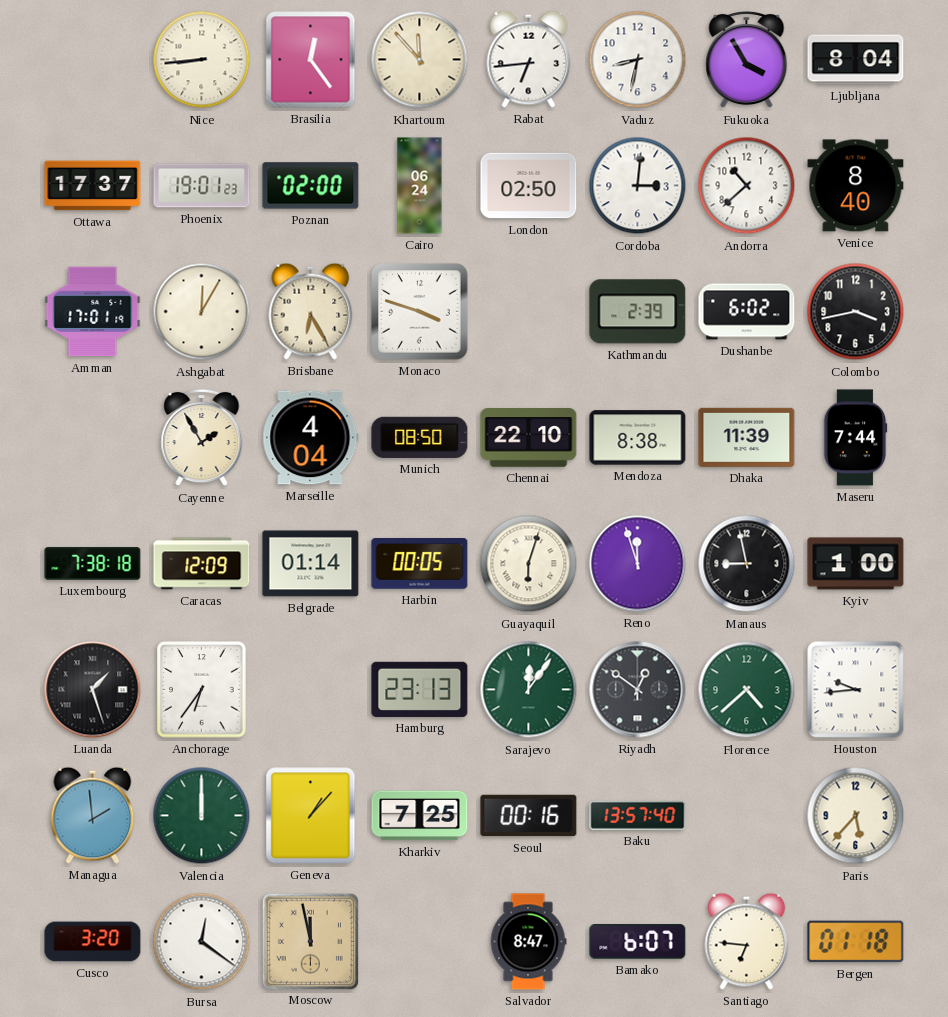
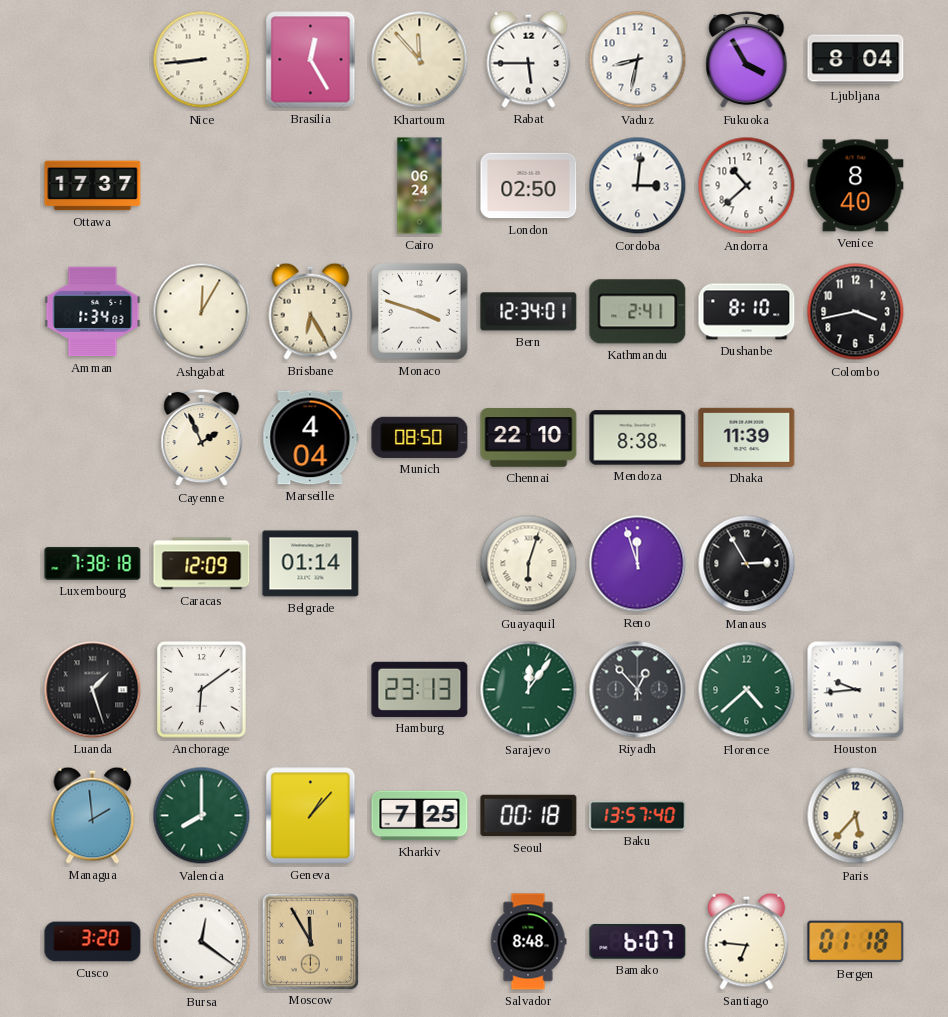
Brasilia: 12:24 -> 12:25
Rabat: 6:44 -> 5:45
Phoenix: 19:01 -> none
Poznan: 02:00 -> none
Amman: 17:01 -> 1:34
Bern: none -> 12:34
Kathmandu: 2:39 -> 2:41
Dushanbe: 6:02 -> 8:10
Cayenne: 1:55 -> 1:56
Maseru: 7:44 -> none
Harbin: 00:05 -> none
Manaus: 8:58 -> 2:55
Kyiv: 1:00 -> none
Anchorage: 6:36 -> 6:09
Riyadh: 12:51 -> 12:53
Valencia: 12:00 -> 8:00
Seoul: 00:16 -> 00:18
Moscow: 11:58 -> 11:55
Salvador: 8:47 -> 8:48
